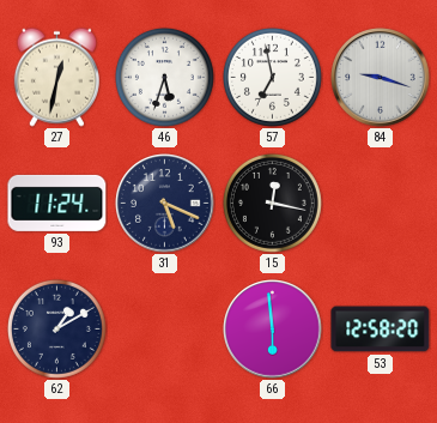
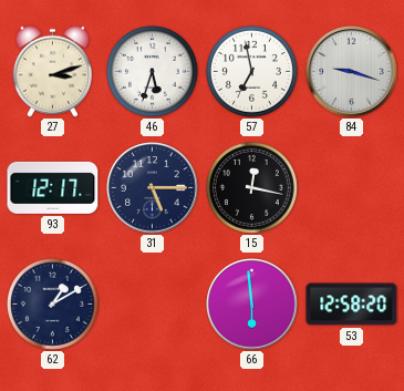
27: 12:32 -> 3:12
93: 11:24 -> 12:17
31: 5:19 -> 5:15
